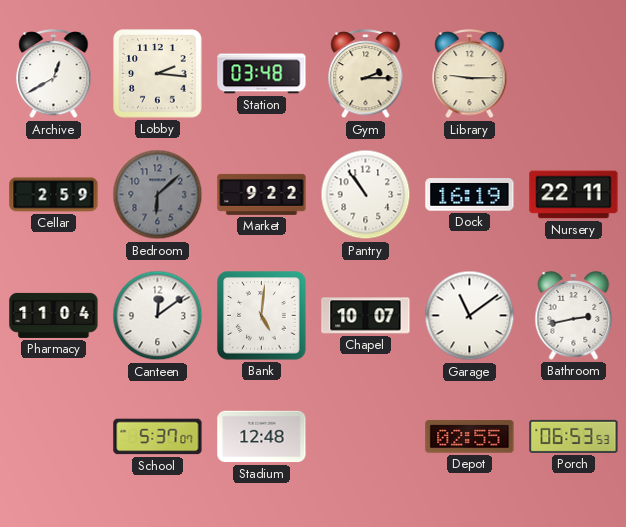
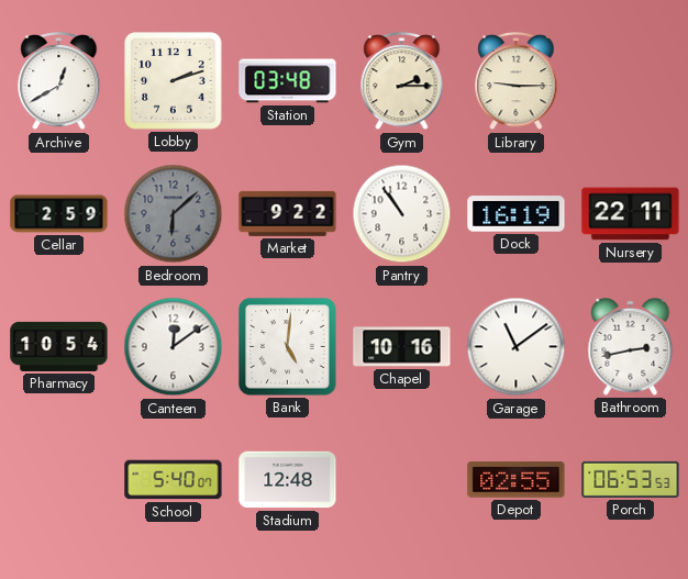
Lobby: 2:16 -> 2:12
Pharmacy: 11:04 -> 10:54
Chapel: 10:07 -> 10:16
School: 5:37 -> 5:40
